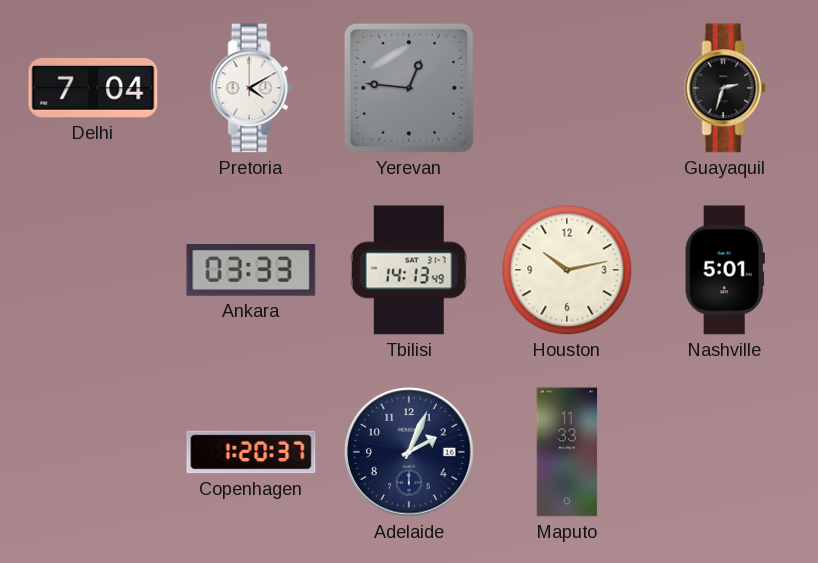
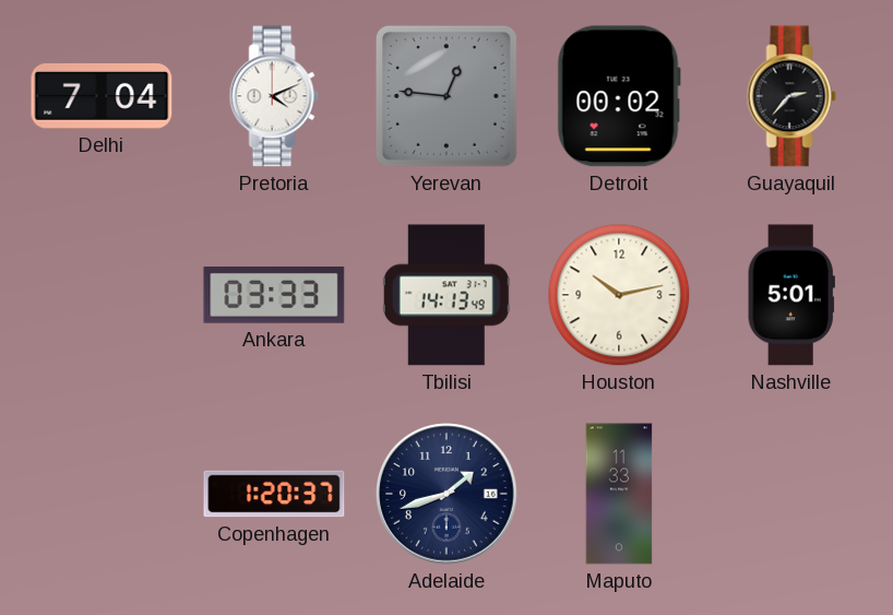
Pretoria: 4:10 -> 4:11
Detroit: none -> 00:02
Guayaquil: 2:33 -> 2:37
Adelaide: 2:04 -> 1:42
